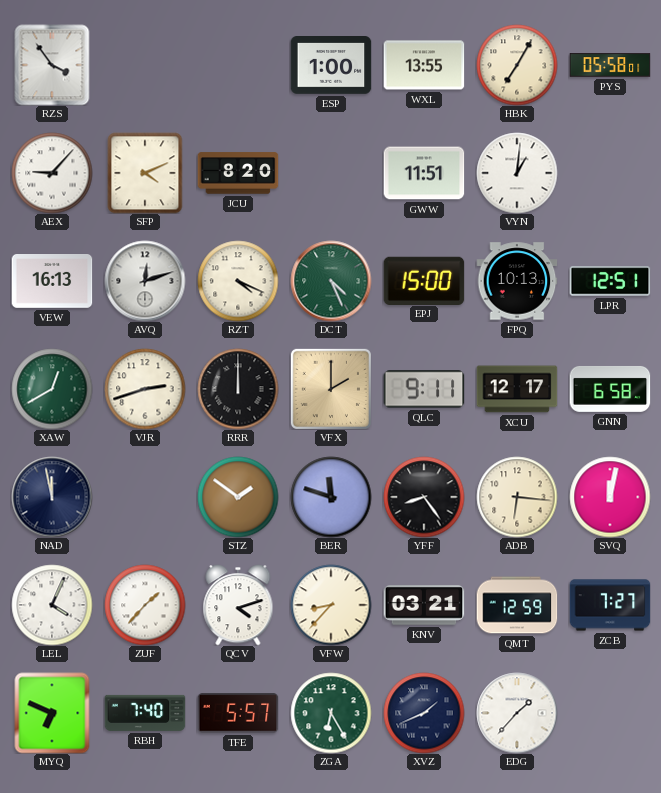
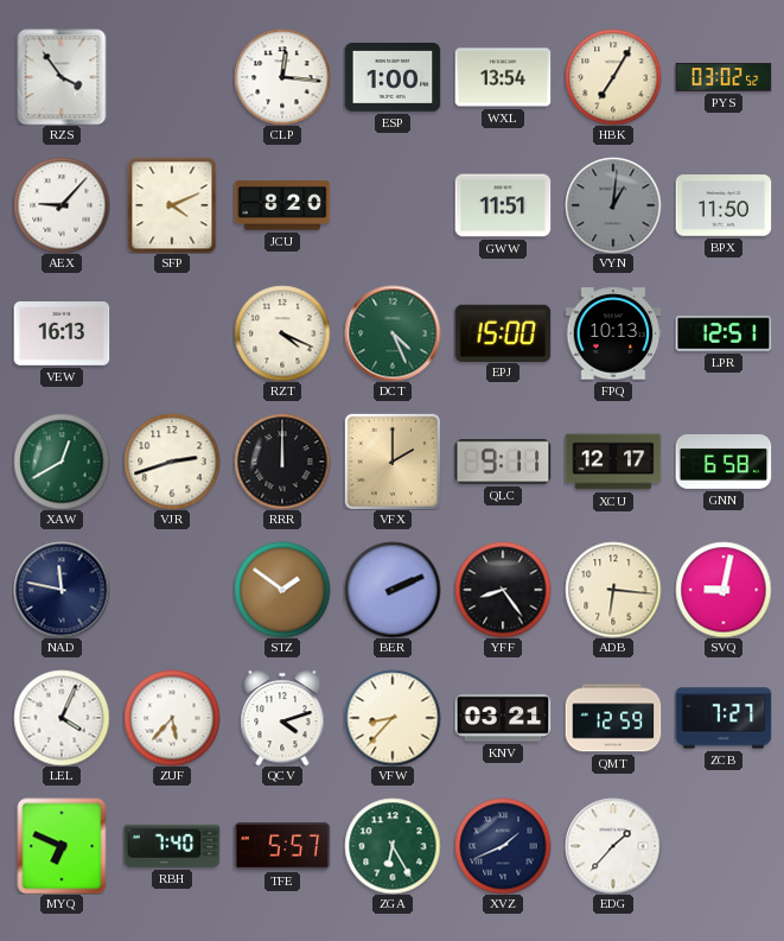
CLP: none -> 12:16
WXL: 13:55 -> 13:54
PYS: 05:58 -> 03:02
VYN dial: white -> grey
BPX: none -> 11:50
AVQ: 12:12 -> none
NAD: 11:58 -> 11:47
BER: 11:48 -> 2:11
SVQ: 12:02 -> 9:02
ZUF: 1:37 -> 5:37
